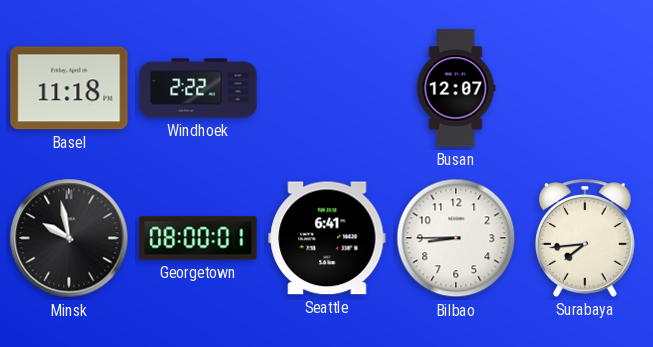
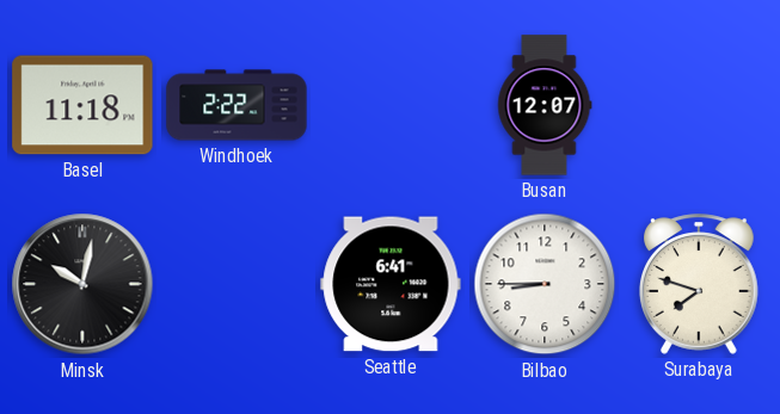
Minsk: 9:58 -> 10:02
Georgetown: 08:00 -> none
Surabaya: 7:44 -> 7:48
